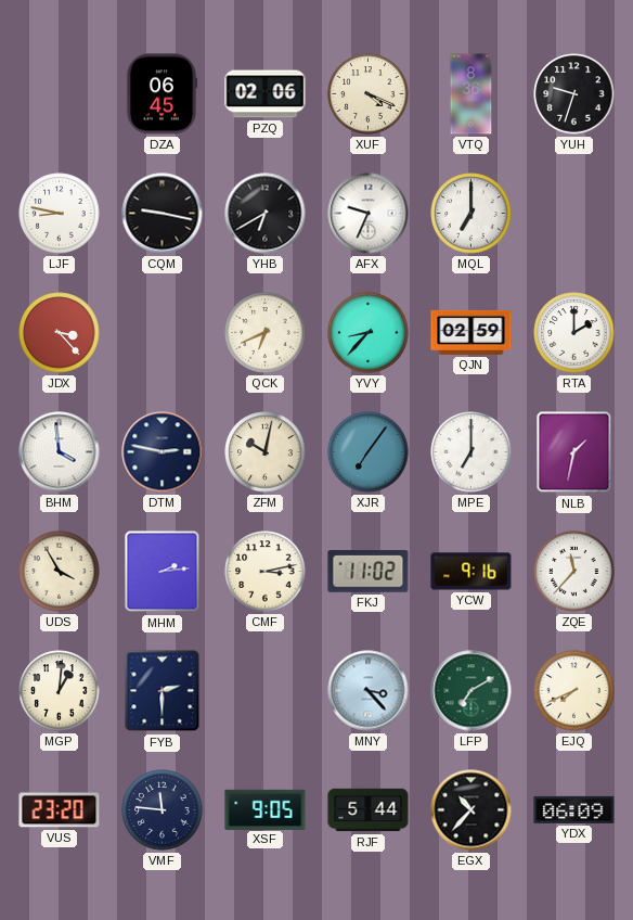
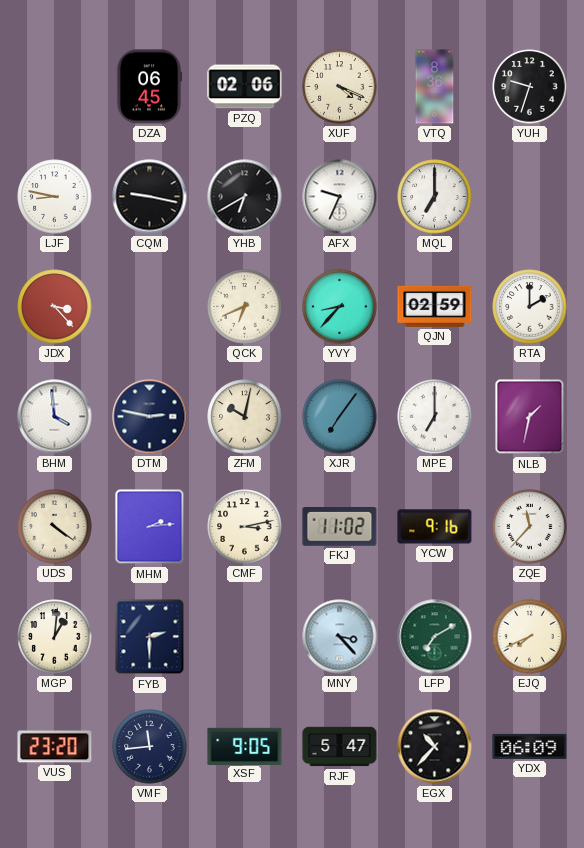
UDS: 3:55 -> 4:21
VMF: 11:46 -> 11:44
RJF: 5:44 -> 5:47
